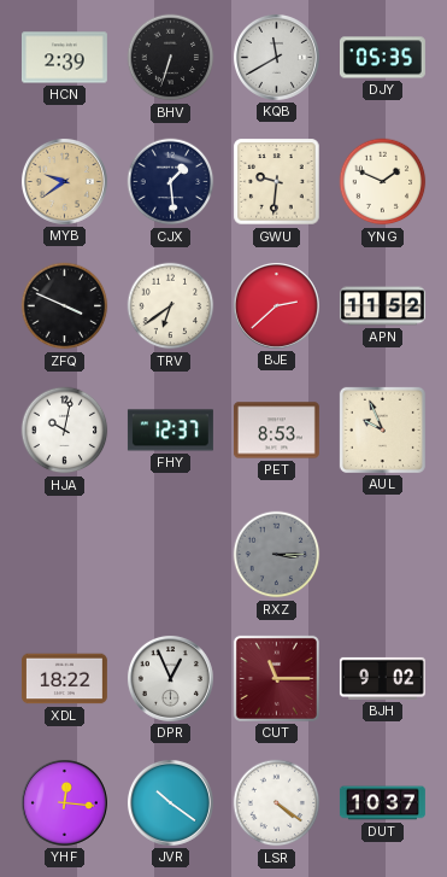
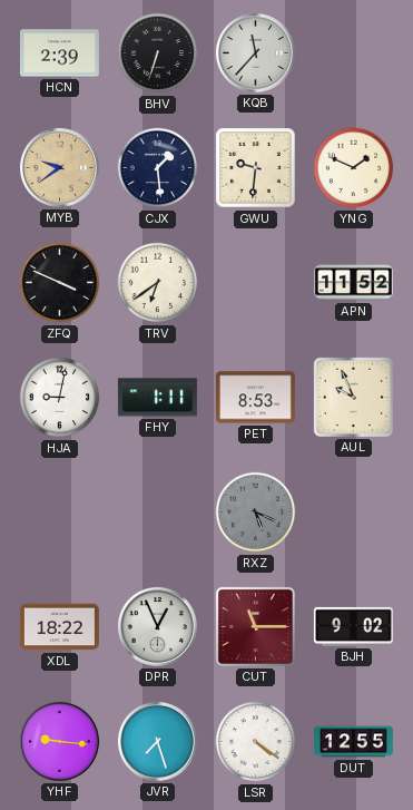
KQB: 11:40 -> 11:37
DJY: 05:35 -> none
BJE: 2:38 -> none
HJA: 10:02 -> 9:02
FHY: 12:37 -> 1:11
RXZ: 3:15 -> 5:19
YHF: 12:16 -> 9:16
JVR: 10:21 -> 7:27
DUT: 10:37 -> 12:55
